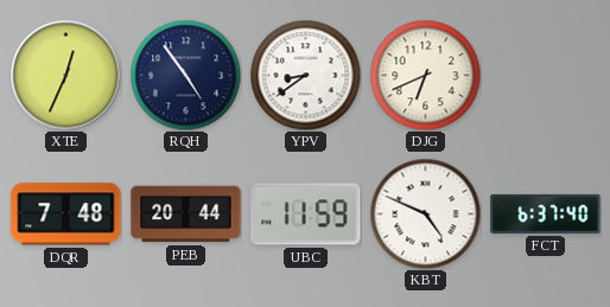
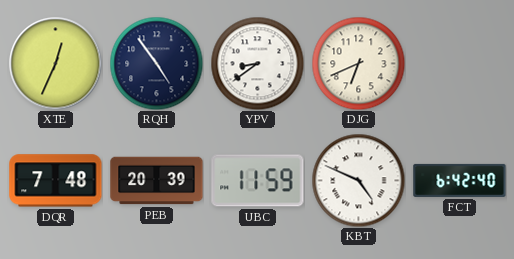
PEB: 20:44 -> 20:39
FCT: 6:37 -> 6:42
